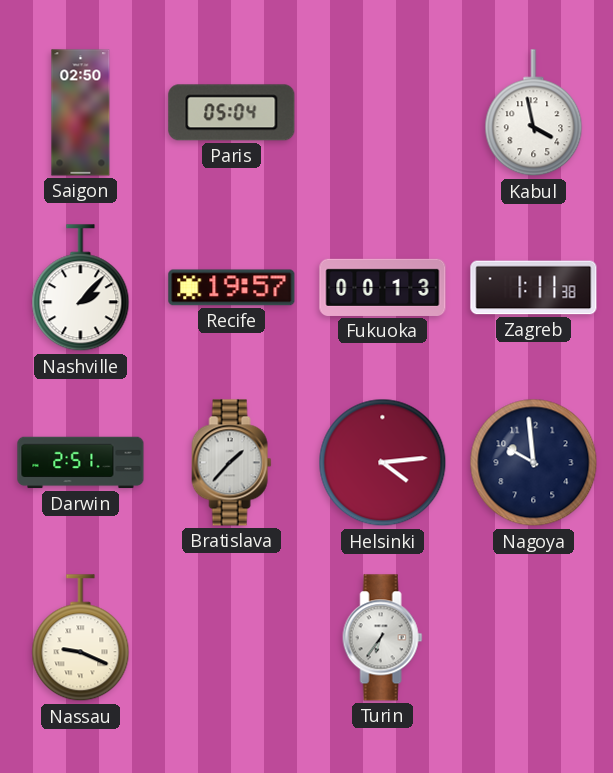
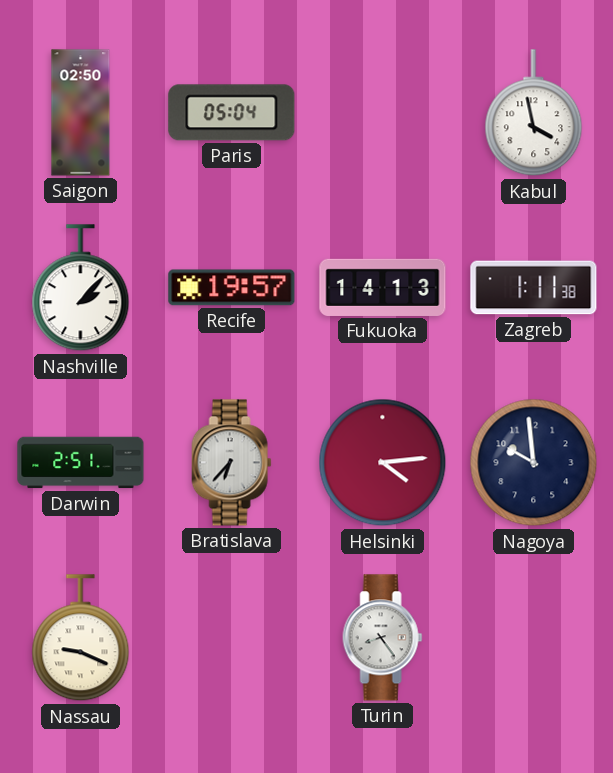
Fukuoka: 00:13 -> 14:13
Bratislava: 1:37 -> 6:37
Turin: 6:36 -> 8:24
